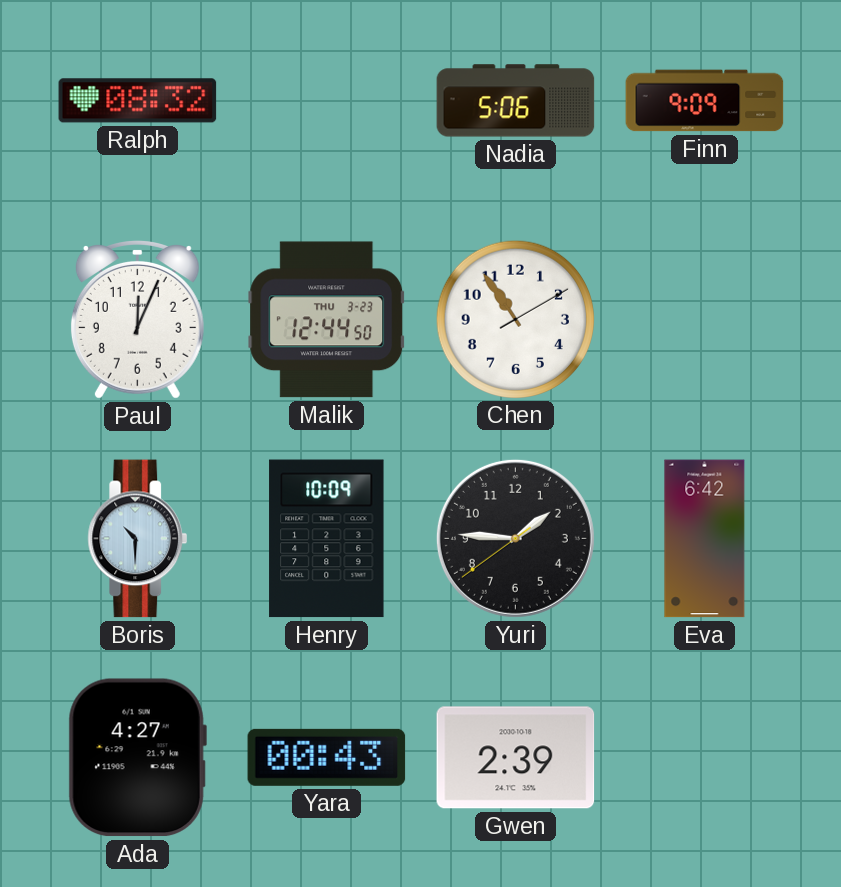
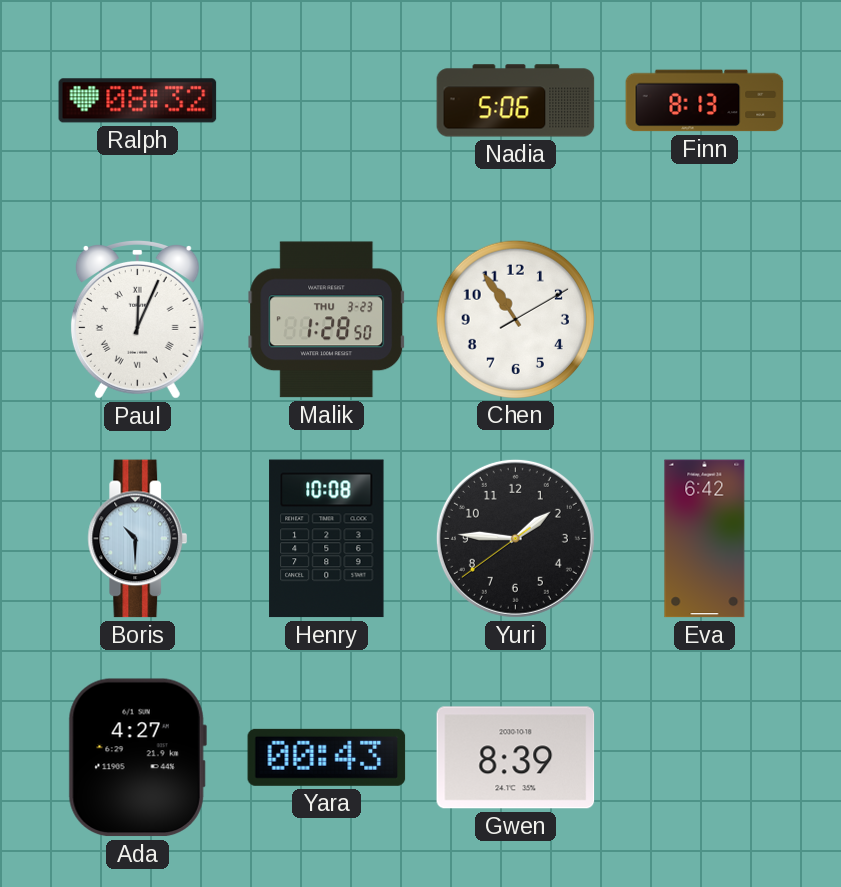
Finn: 9:09 -> 8:13
Paul numerals: Arabic -> Roman
Malik: 12:44 -> 1:28
Henry: 10:09 -> 10:08
Gwen: 2:39 -> 8:39
